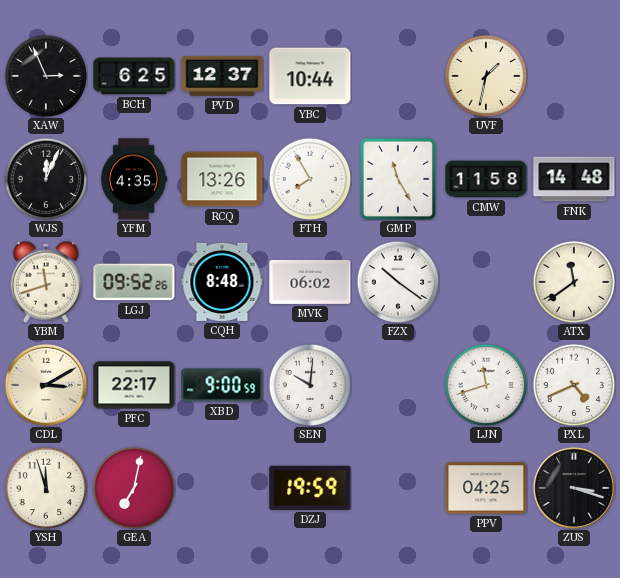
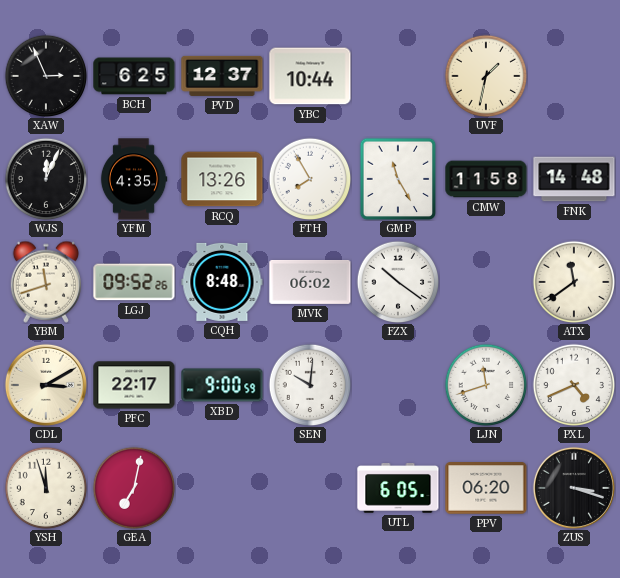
DZJ: 19:59 -> none
UTL: none -> 6:05
PPV: 04:25 -> 06:20
